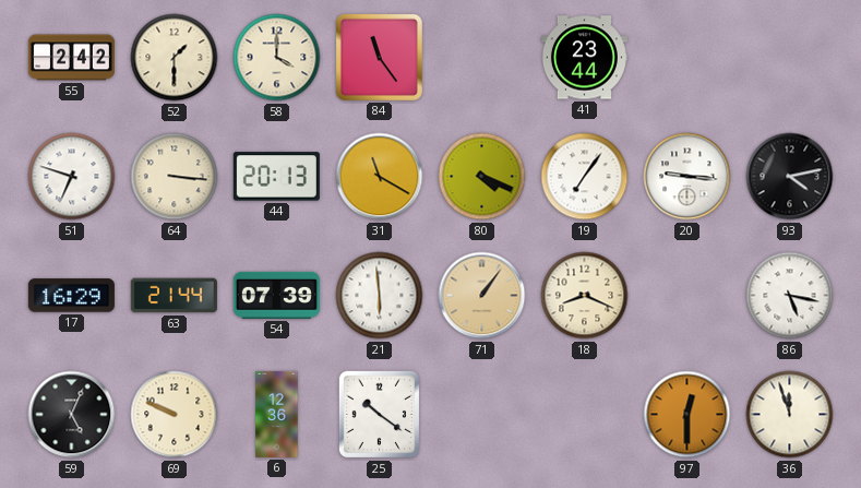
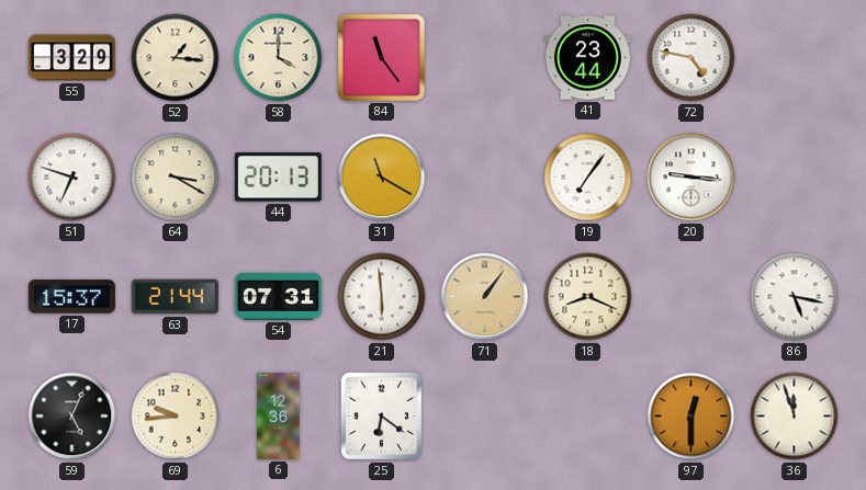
55: 2:42 -> 3:29
52: 1:30 -> 1:16
72: none -> 4:47
64: 3:16 -> 3:20
80: 4:19 -> none
93: 4:13 -> none
17: 16:29 -> 15:37
54: 07:39 -> 07:31
69: 9:49 -> 9:44
25: 10:21 -> 6:21
